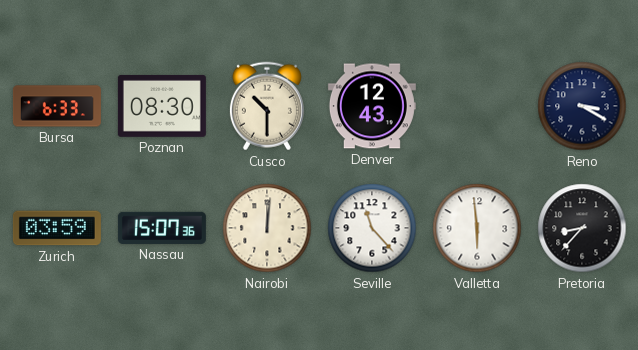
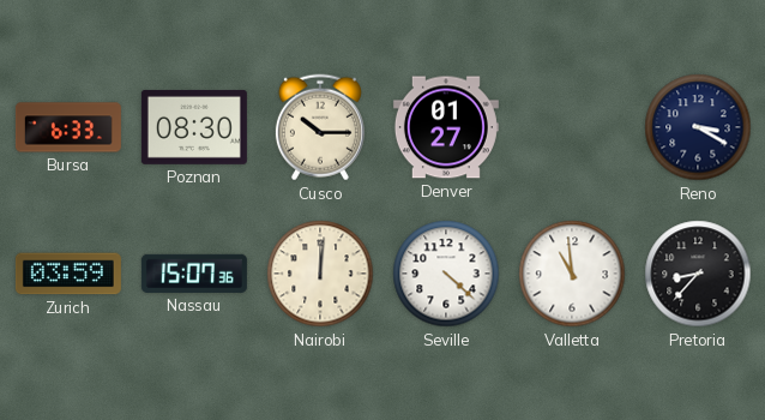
Cusco: 10:30 -> 10:15
Denver: 12:43 -> 01:27
Seville: 11:23 -> 4:22
Valletta: 5:59 -> 10:59
